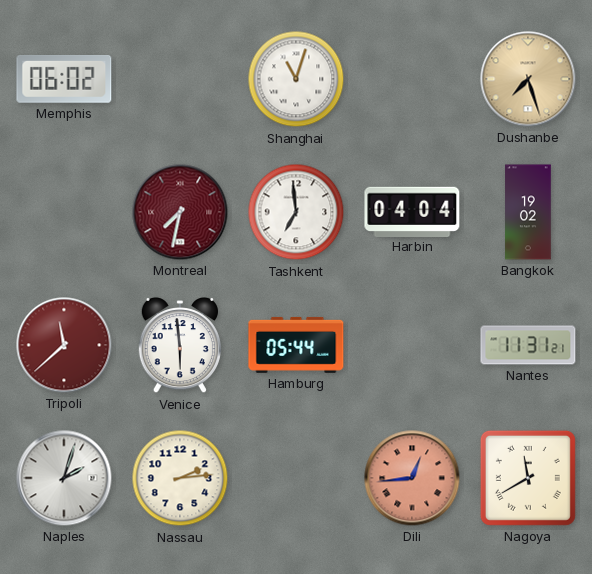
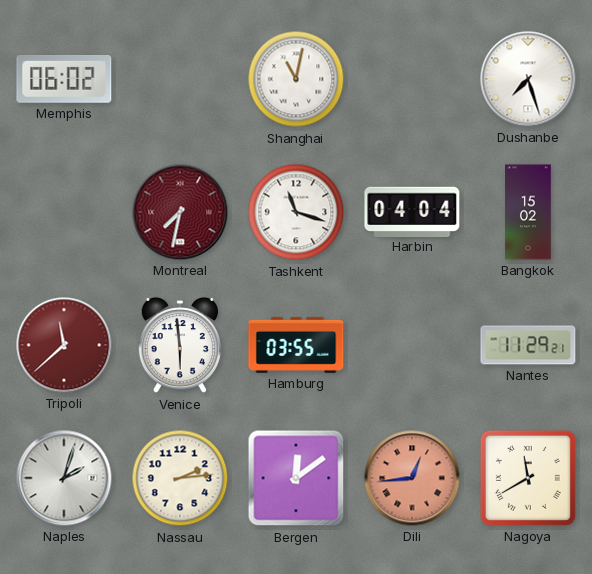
Shanghai: 11:03 -> 11:02
Dushanbe dial: champagne -> white
Tashkent: 6:59 -> 11:18
Bangkok: 19:02 -> 15:02
Hamburg: 05:44 -> 03:55
Nantes: 11:31 -> 11:29
Bergen: none -> 12:09
